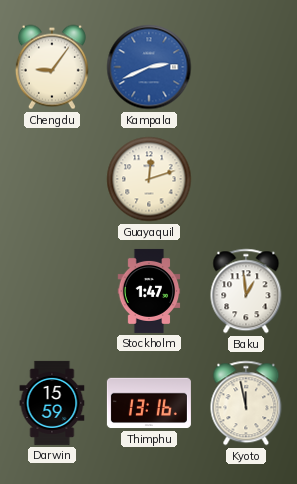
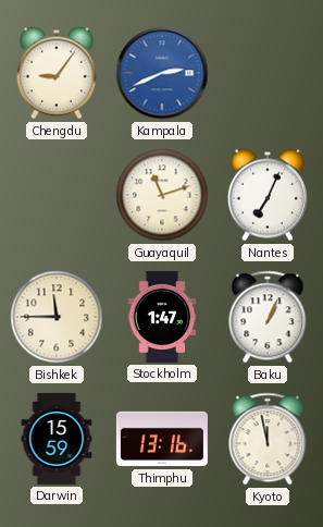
Guayaquil: 12:12 -> 11:12
Nantes: none -> 7:04
Bishkek: none -> 11:45
Baku: 12:59 -> 1:04
